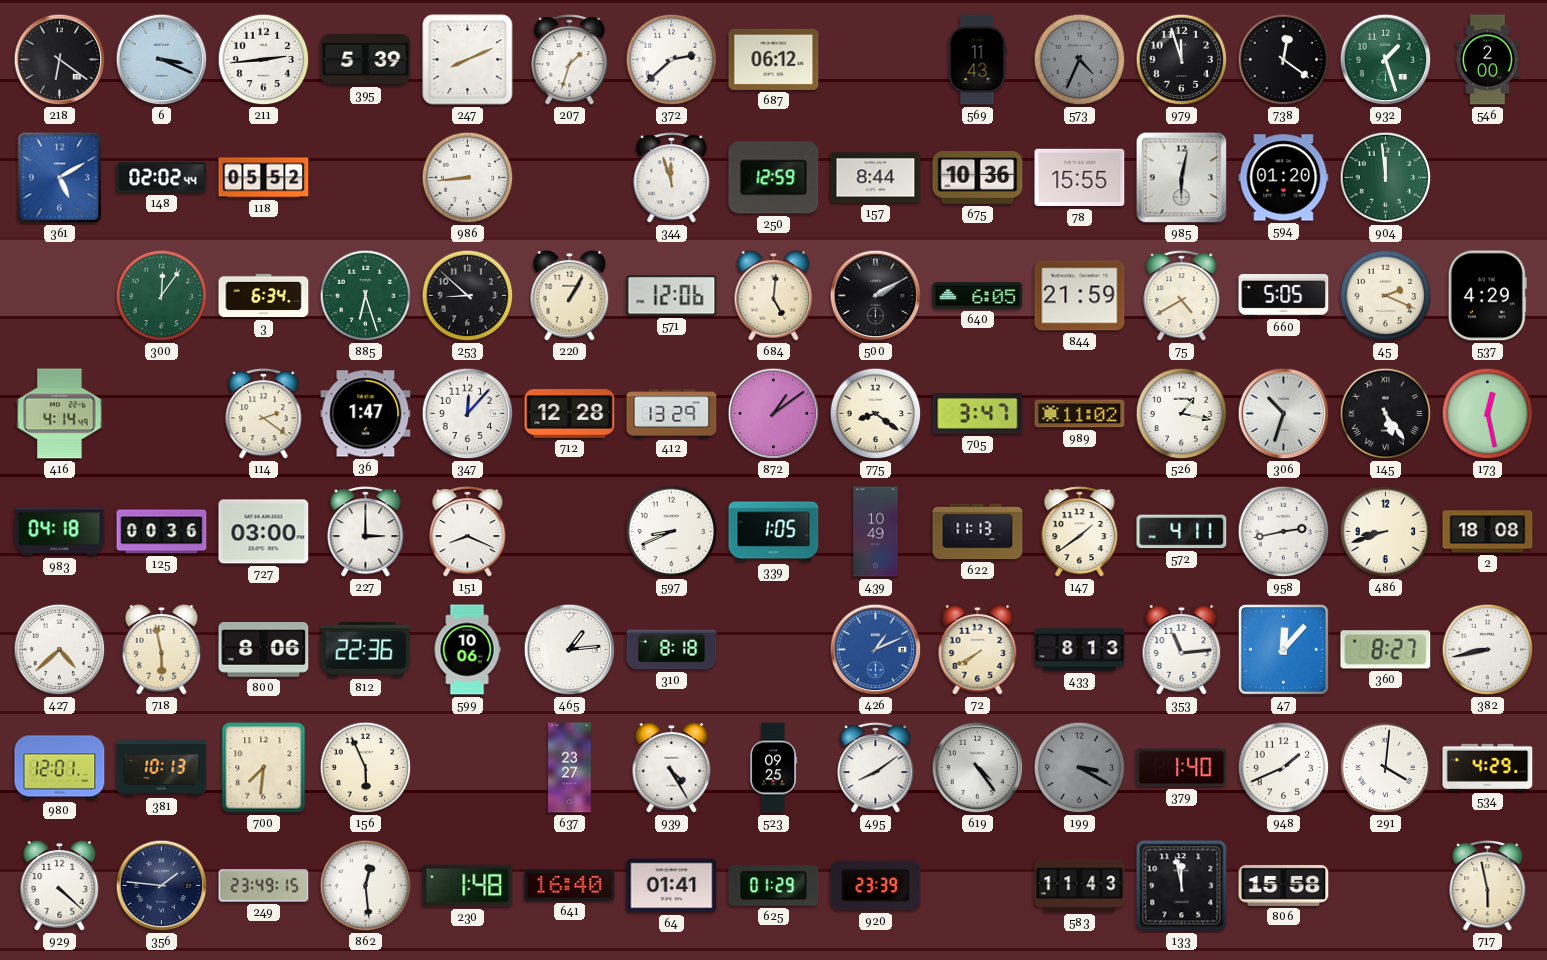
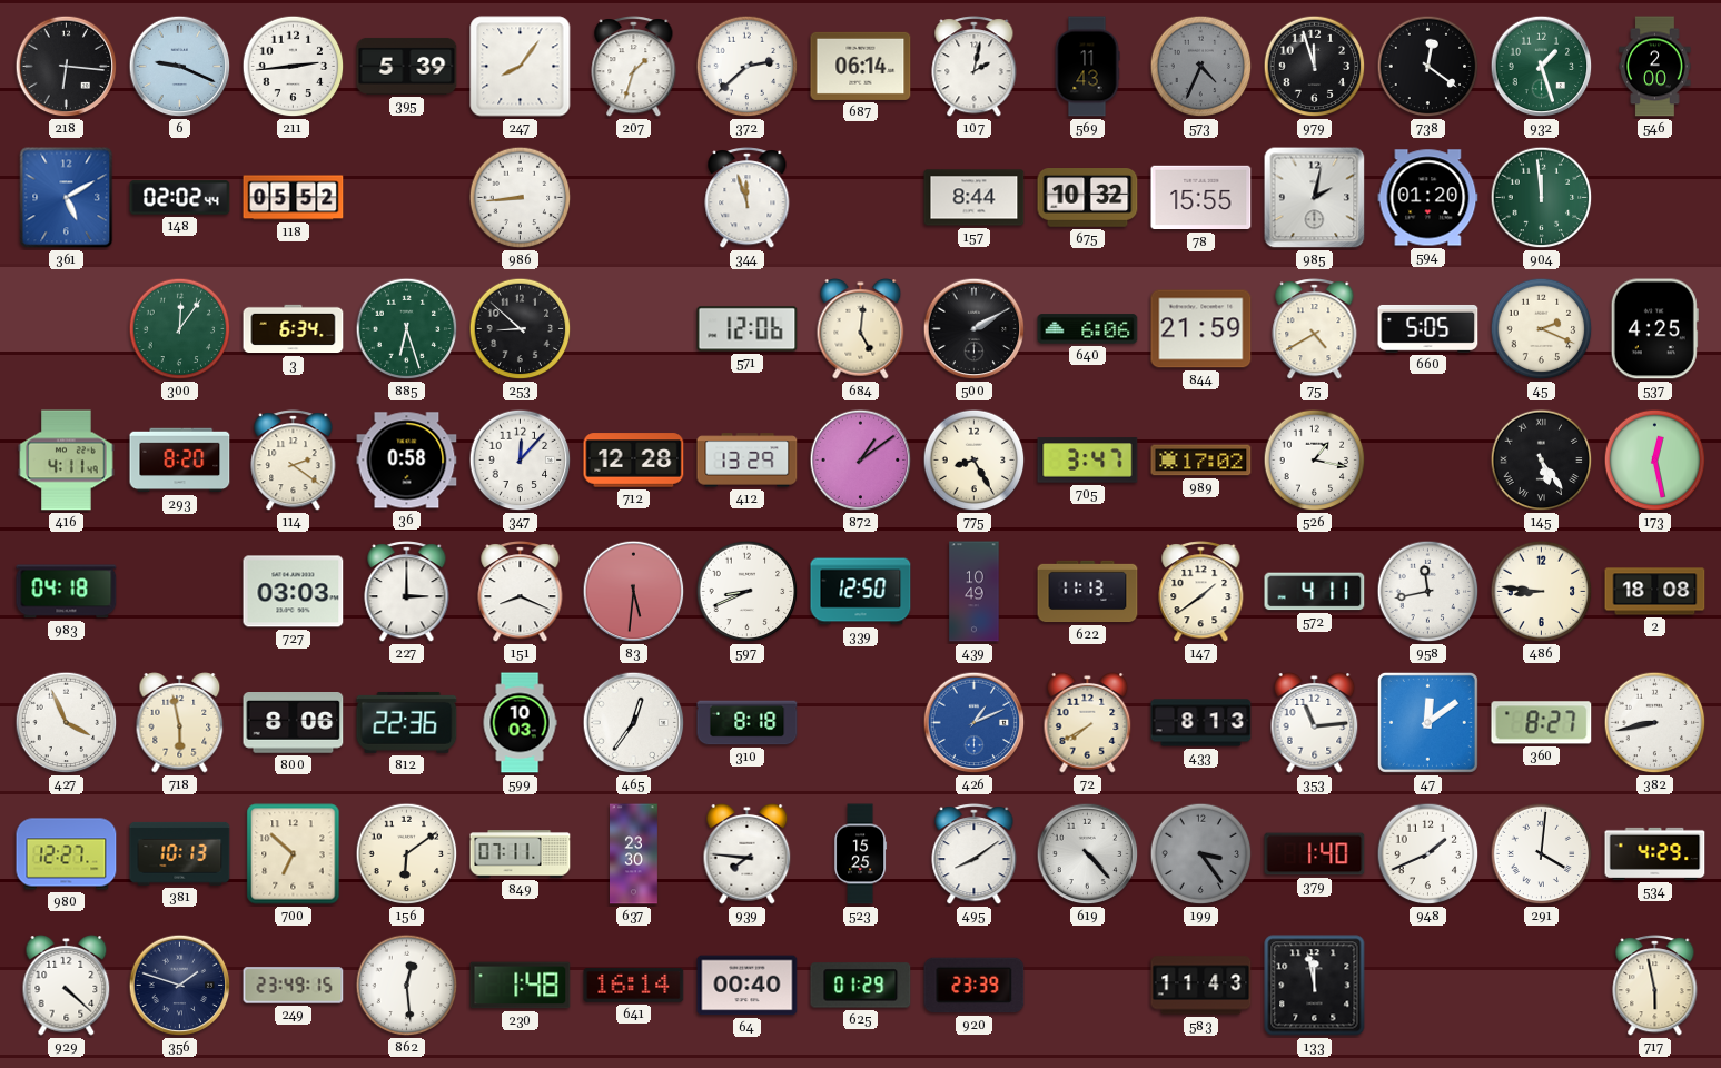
218: 6:21 -> 6:16
6: 3:19 -> 9:19
247: 8:11 -> 8:06
687: 06:12 -> 06:14
107: none -> 2:02
250: 12:59 -> none
675: 10:36 -> 10:32
985: 6:02 -> 2:02
220: 1:05 -> none
640: 6:05 -> 6:06
537: 4:29 -> 4:25
416: 4:14 -> 4:11
293: none -> 8:20
36: 1:47 -> 0:58
775: 8:21 -> 8:25
989: 11:02 -> 17:02
306: 10:33 -> none
125: 00:36 -> none
727: 03:00 -> 03:03
83: none -> 5:31
339: 1:05 -> 12:50
958: 2:43 -> 11:43
486: 8:42 -> 8:46
427: 4:38 -> 3:56
599: 10:06 -> 10:03
465: 1:14 -> 12:36
47: 12:07 -> 12:09
980: 12:01 -> 12:27
700: 7:31 -> 6:52
156: 5:56 -> 6:09
849: none -> 07:11
637: 23:27 -> 23:30
939: 4:25 -> 7:46
523: 09:25 -> 15:25
619: 4:24 -> 4:23
199: 3:20 -> 3:24
356: 1:46 -> 1:48
641: 16:40 -> 16:14
64: 01:41 -> 00:40
806: 15:58 -> none
